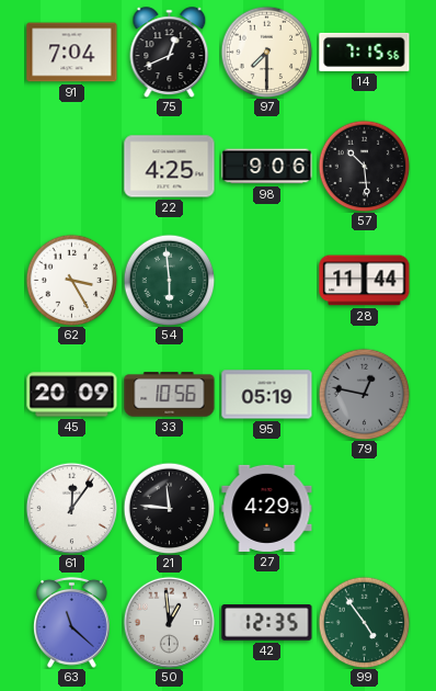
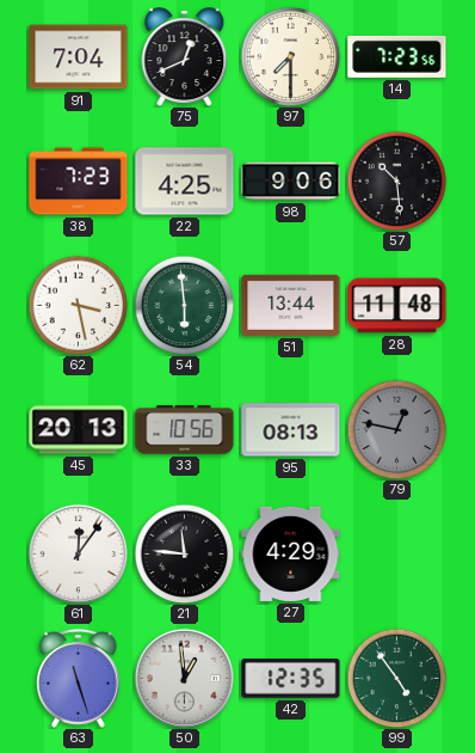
14: 7:15 -> 7:23
38: none -> 7:23
62: 3:25 -> 3:28
51: none -> 13:44
28: 11:44 -> 11:48
45: 20:09 -> 20:13
95: 05:19 -> 08:13
63: 11:22 -> 11:27
